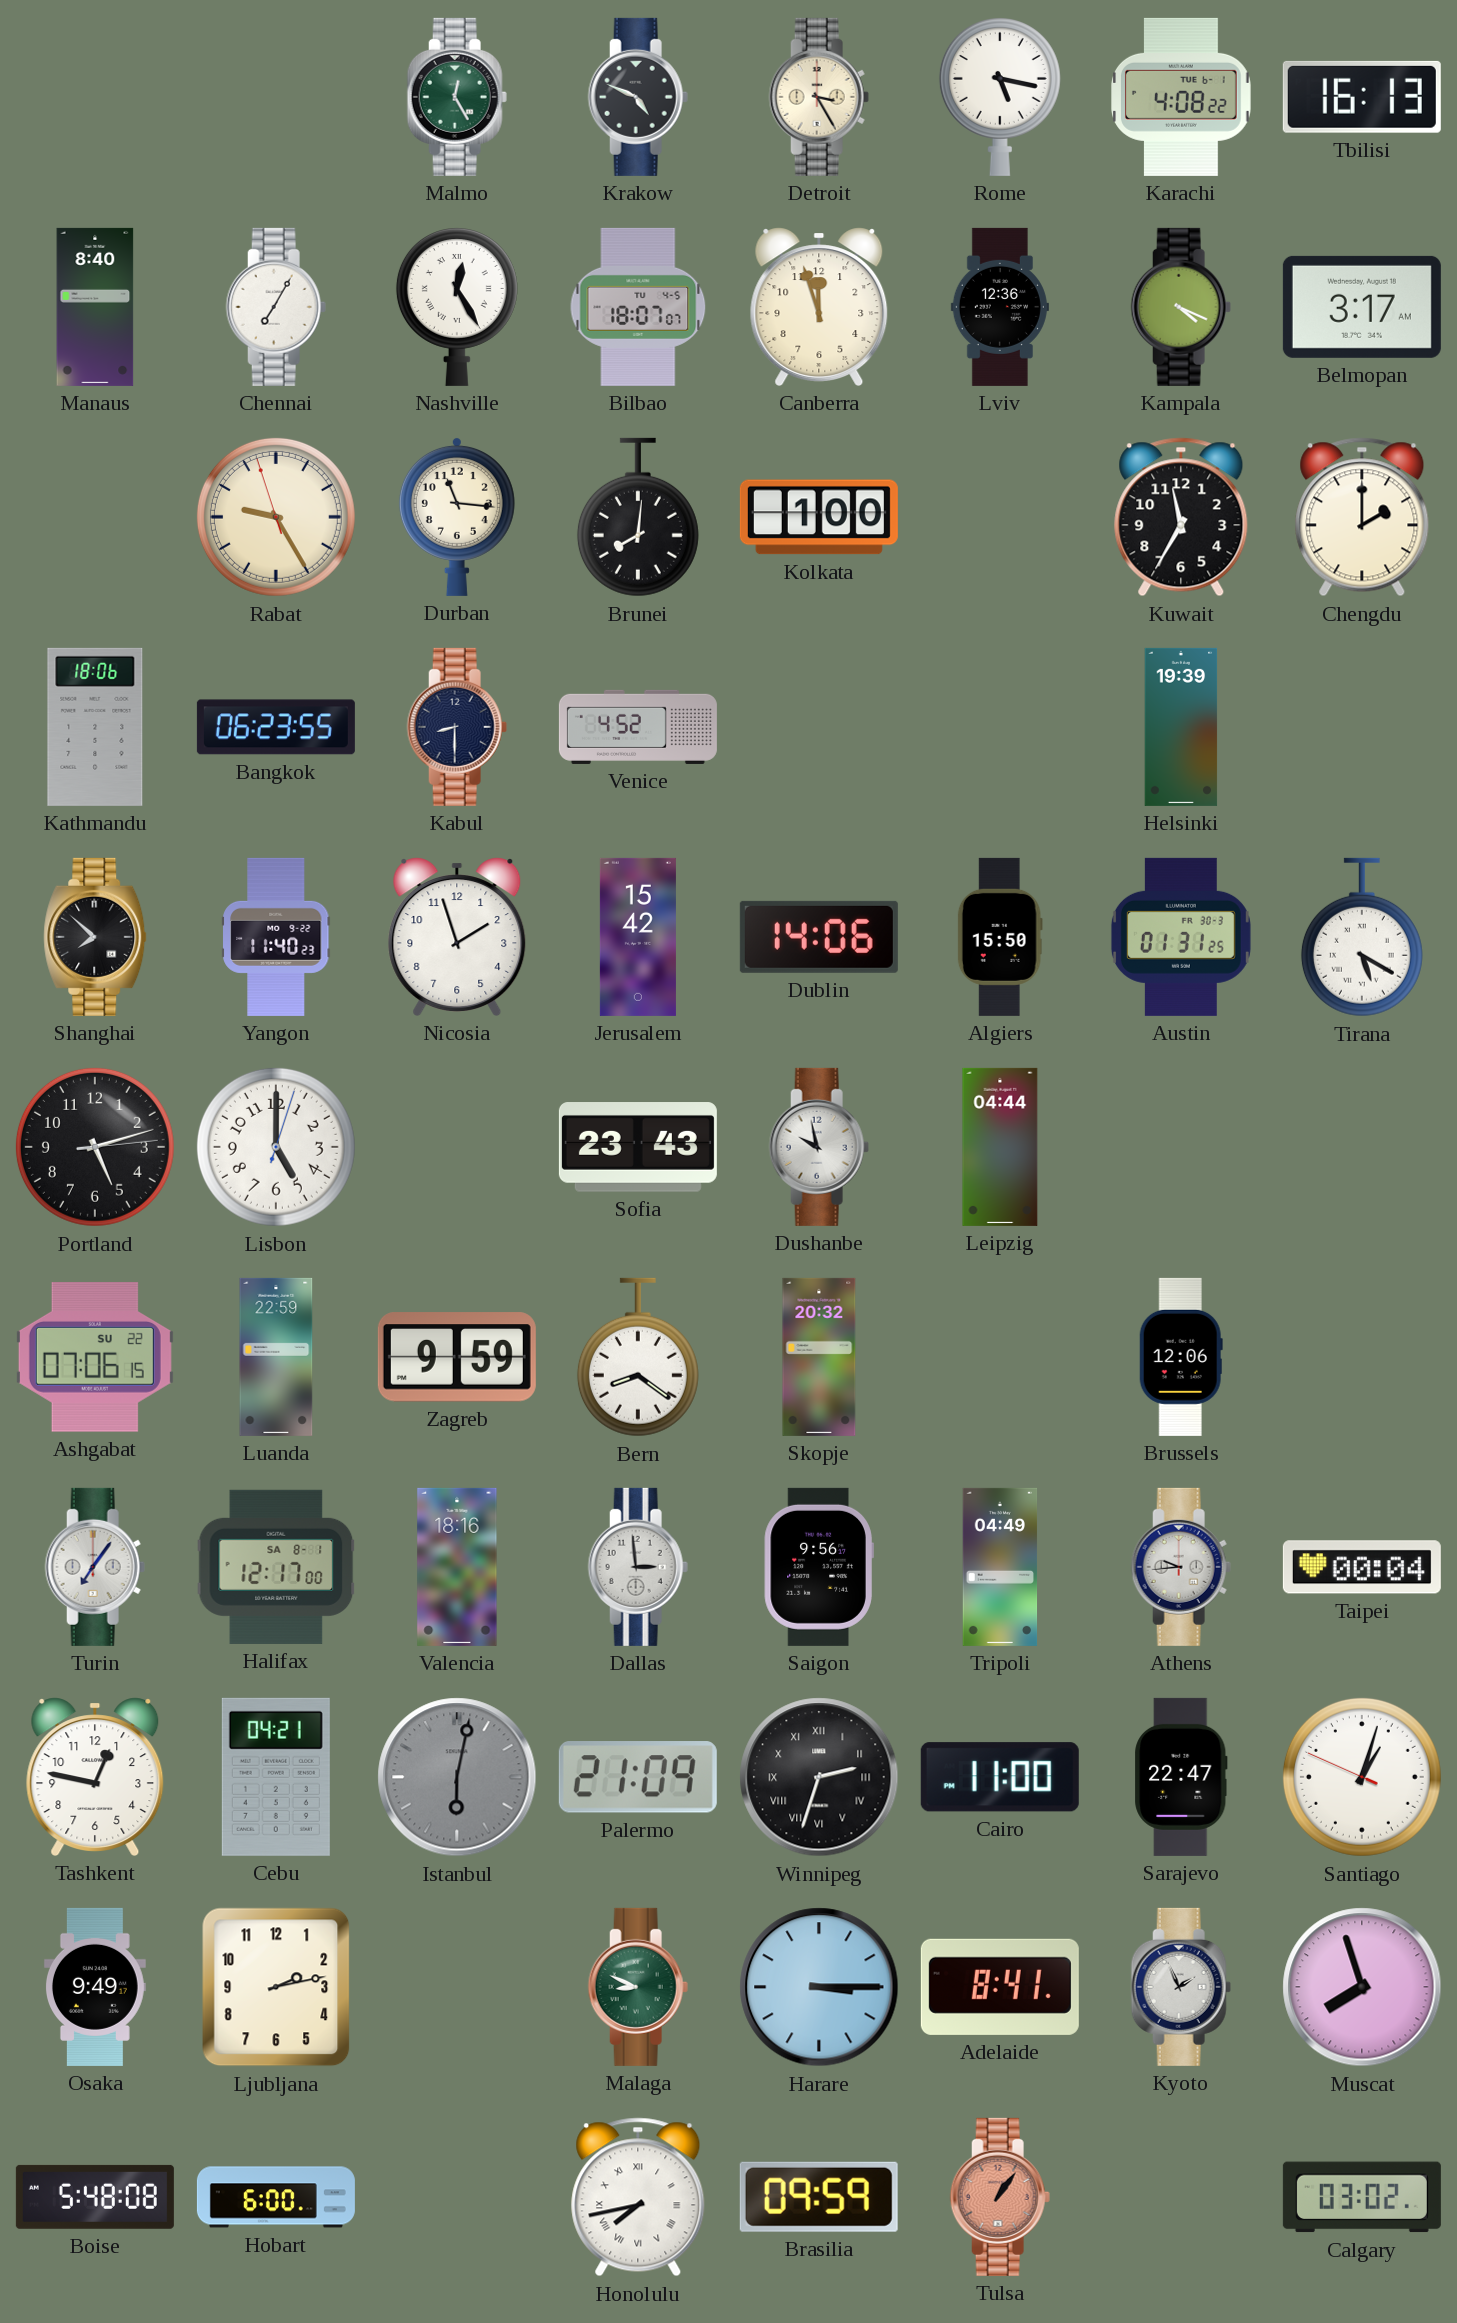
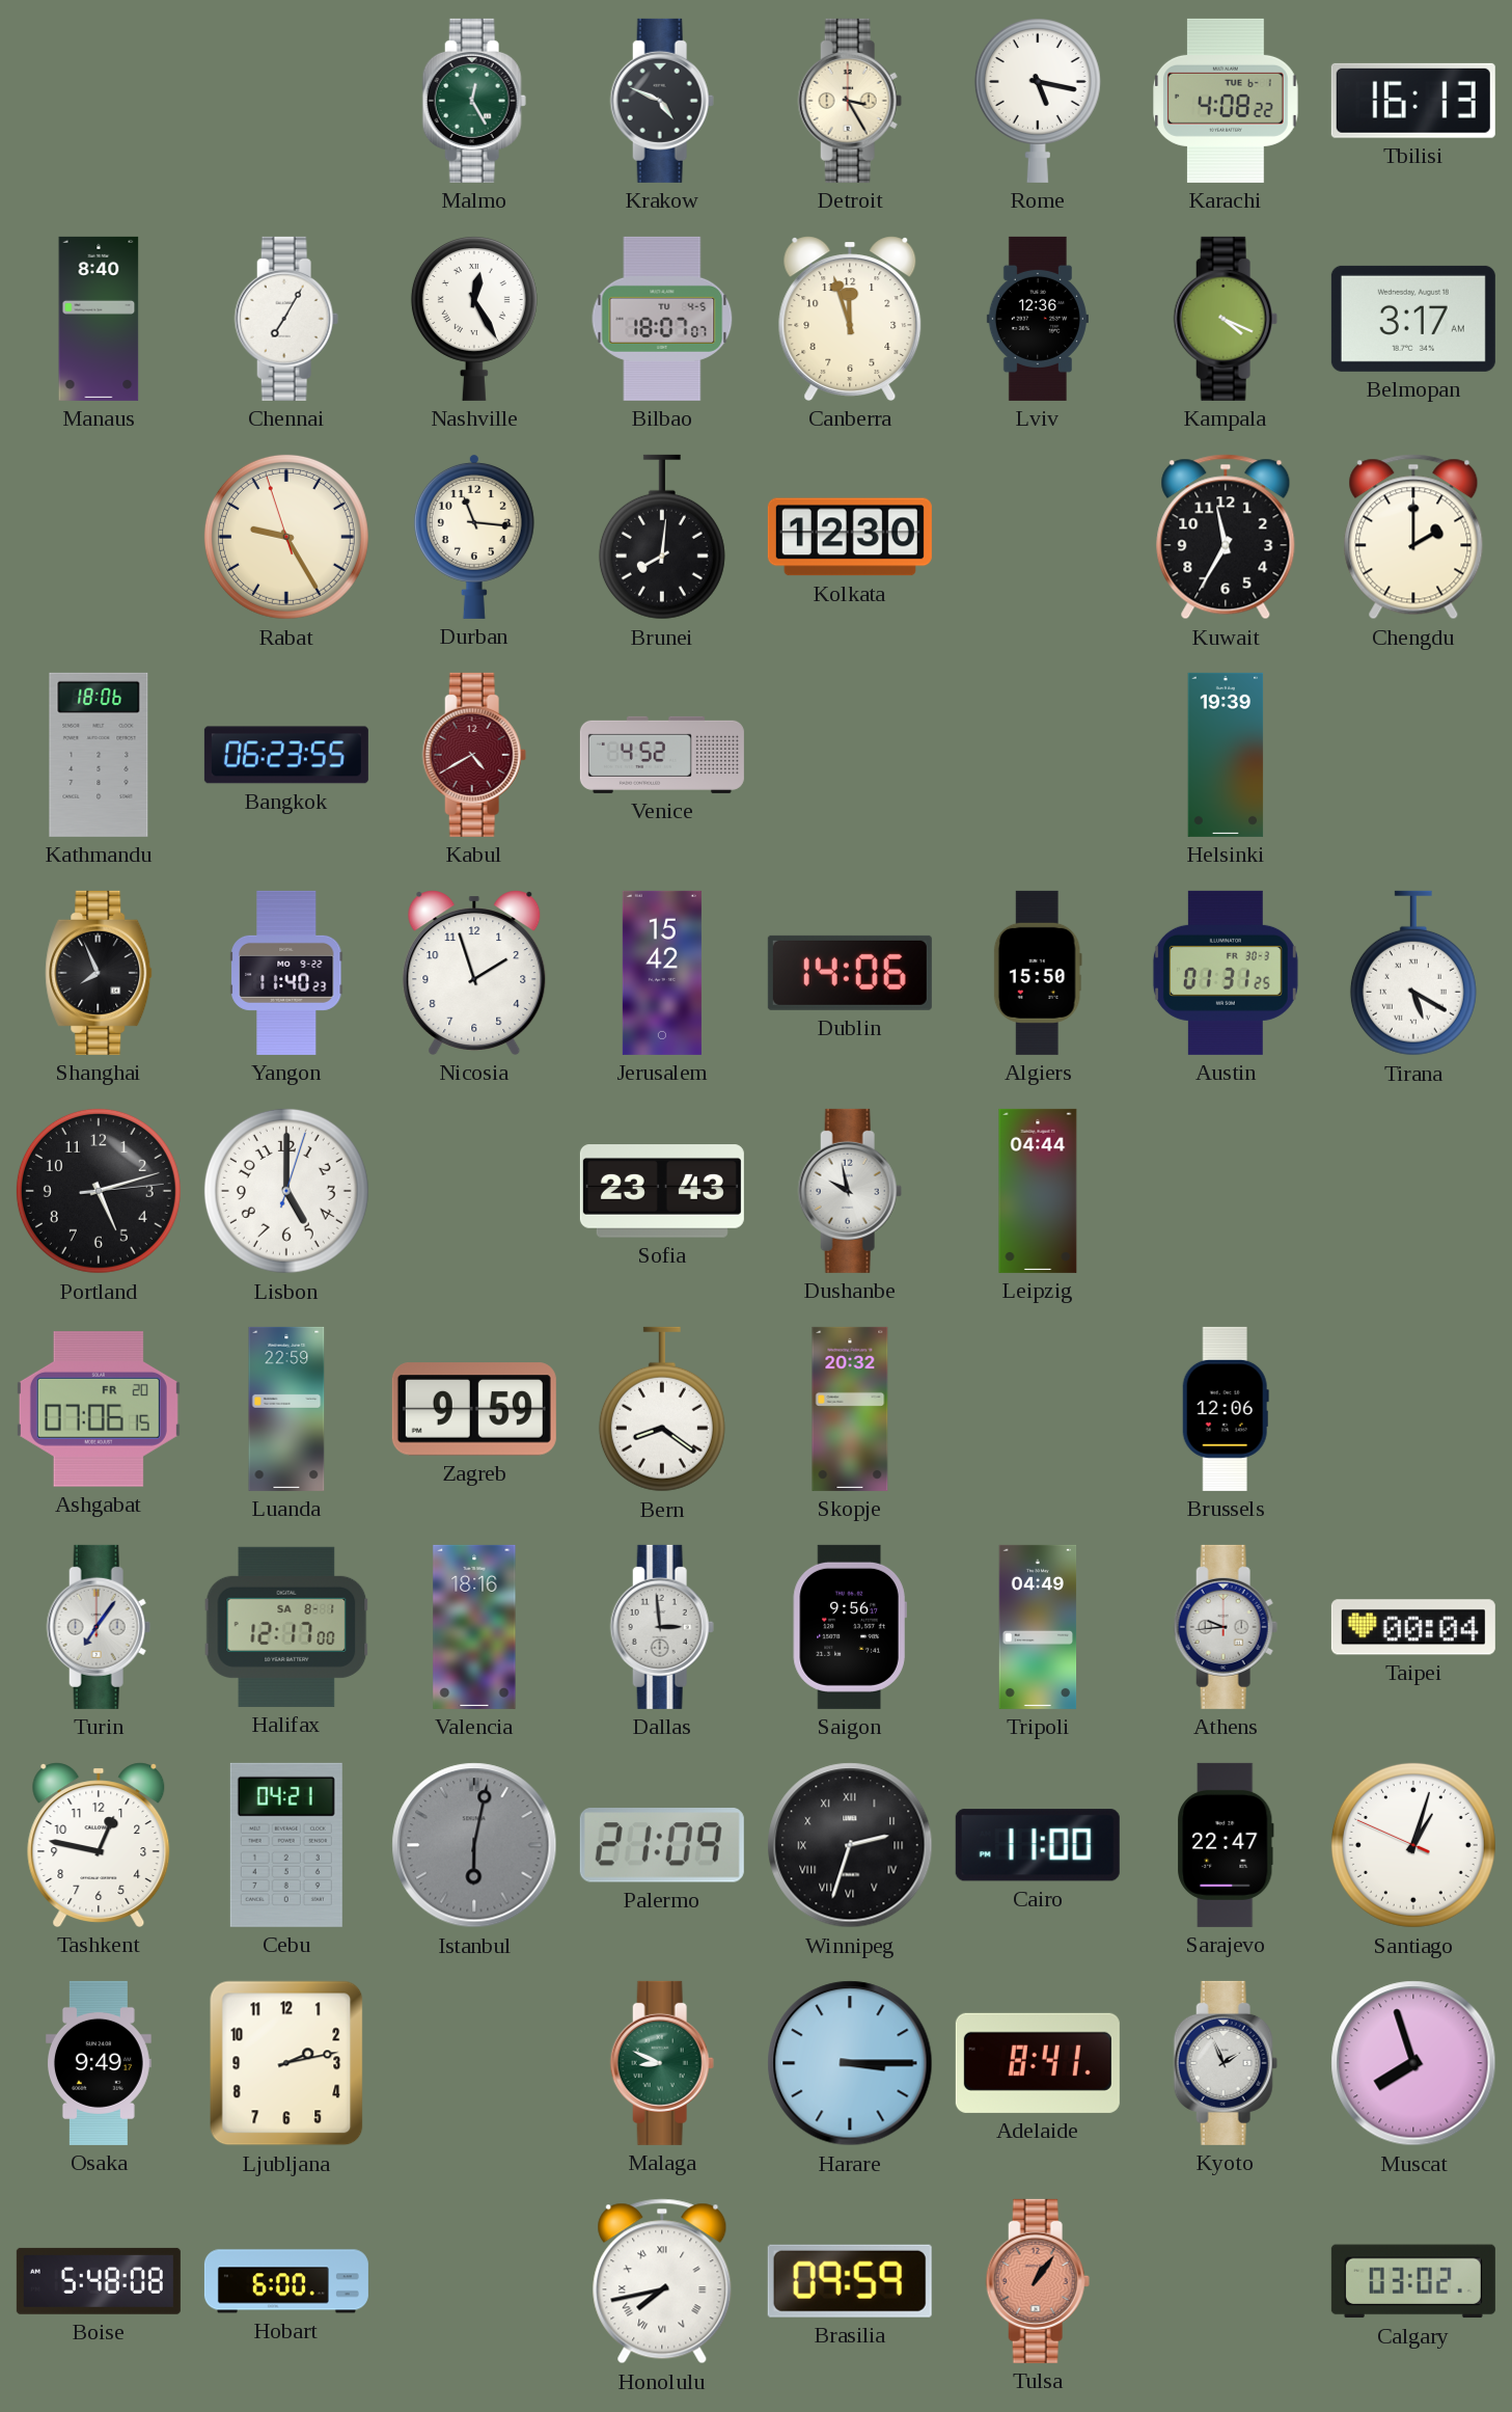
Kolkata: 1:00 -> 12:30
Kabul: 8:30 -> 4:40
Kabul dial: navy -> burgundy
Shanghai: 7:52 -> 7:56
Ashgabat date: SU 22 -> FR 20
